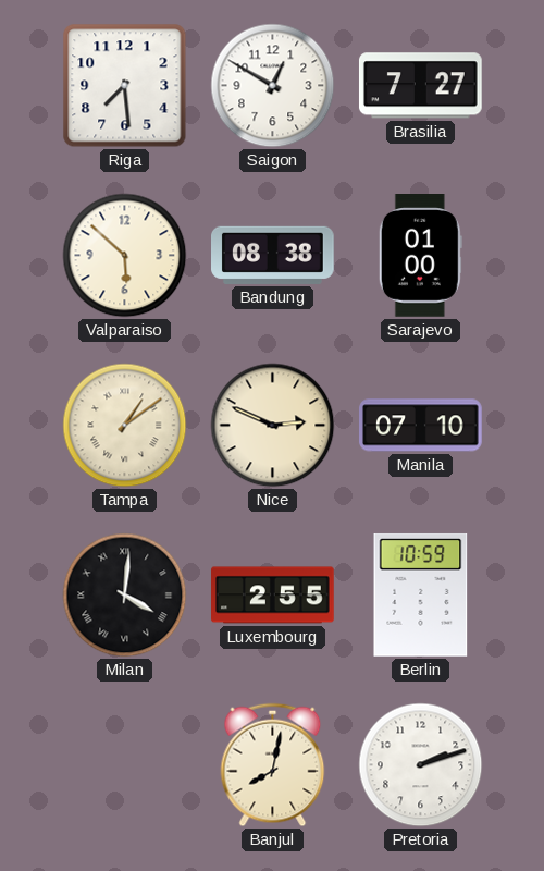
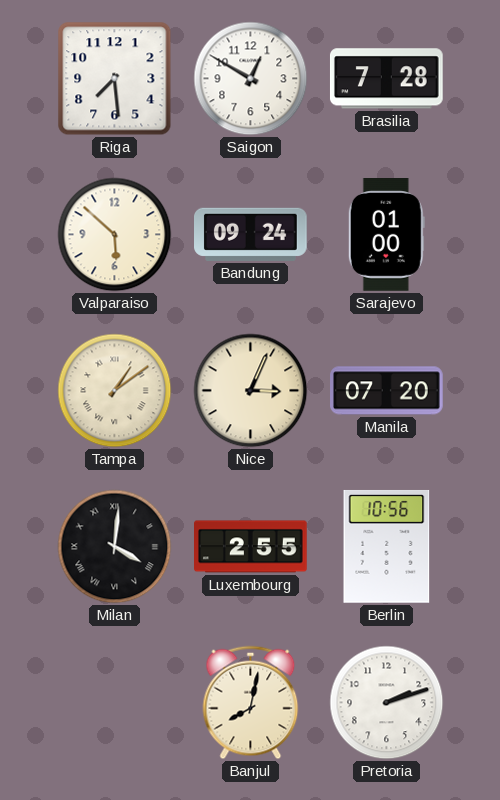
Brasilia: 7:27 -> 7:28
Bandung: 08:38 -> 09:24
Nice: 2:49 -> 3:04
Manila: 07:10 -> 07:20
Berlin: 10:59 -> 10:56
